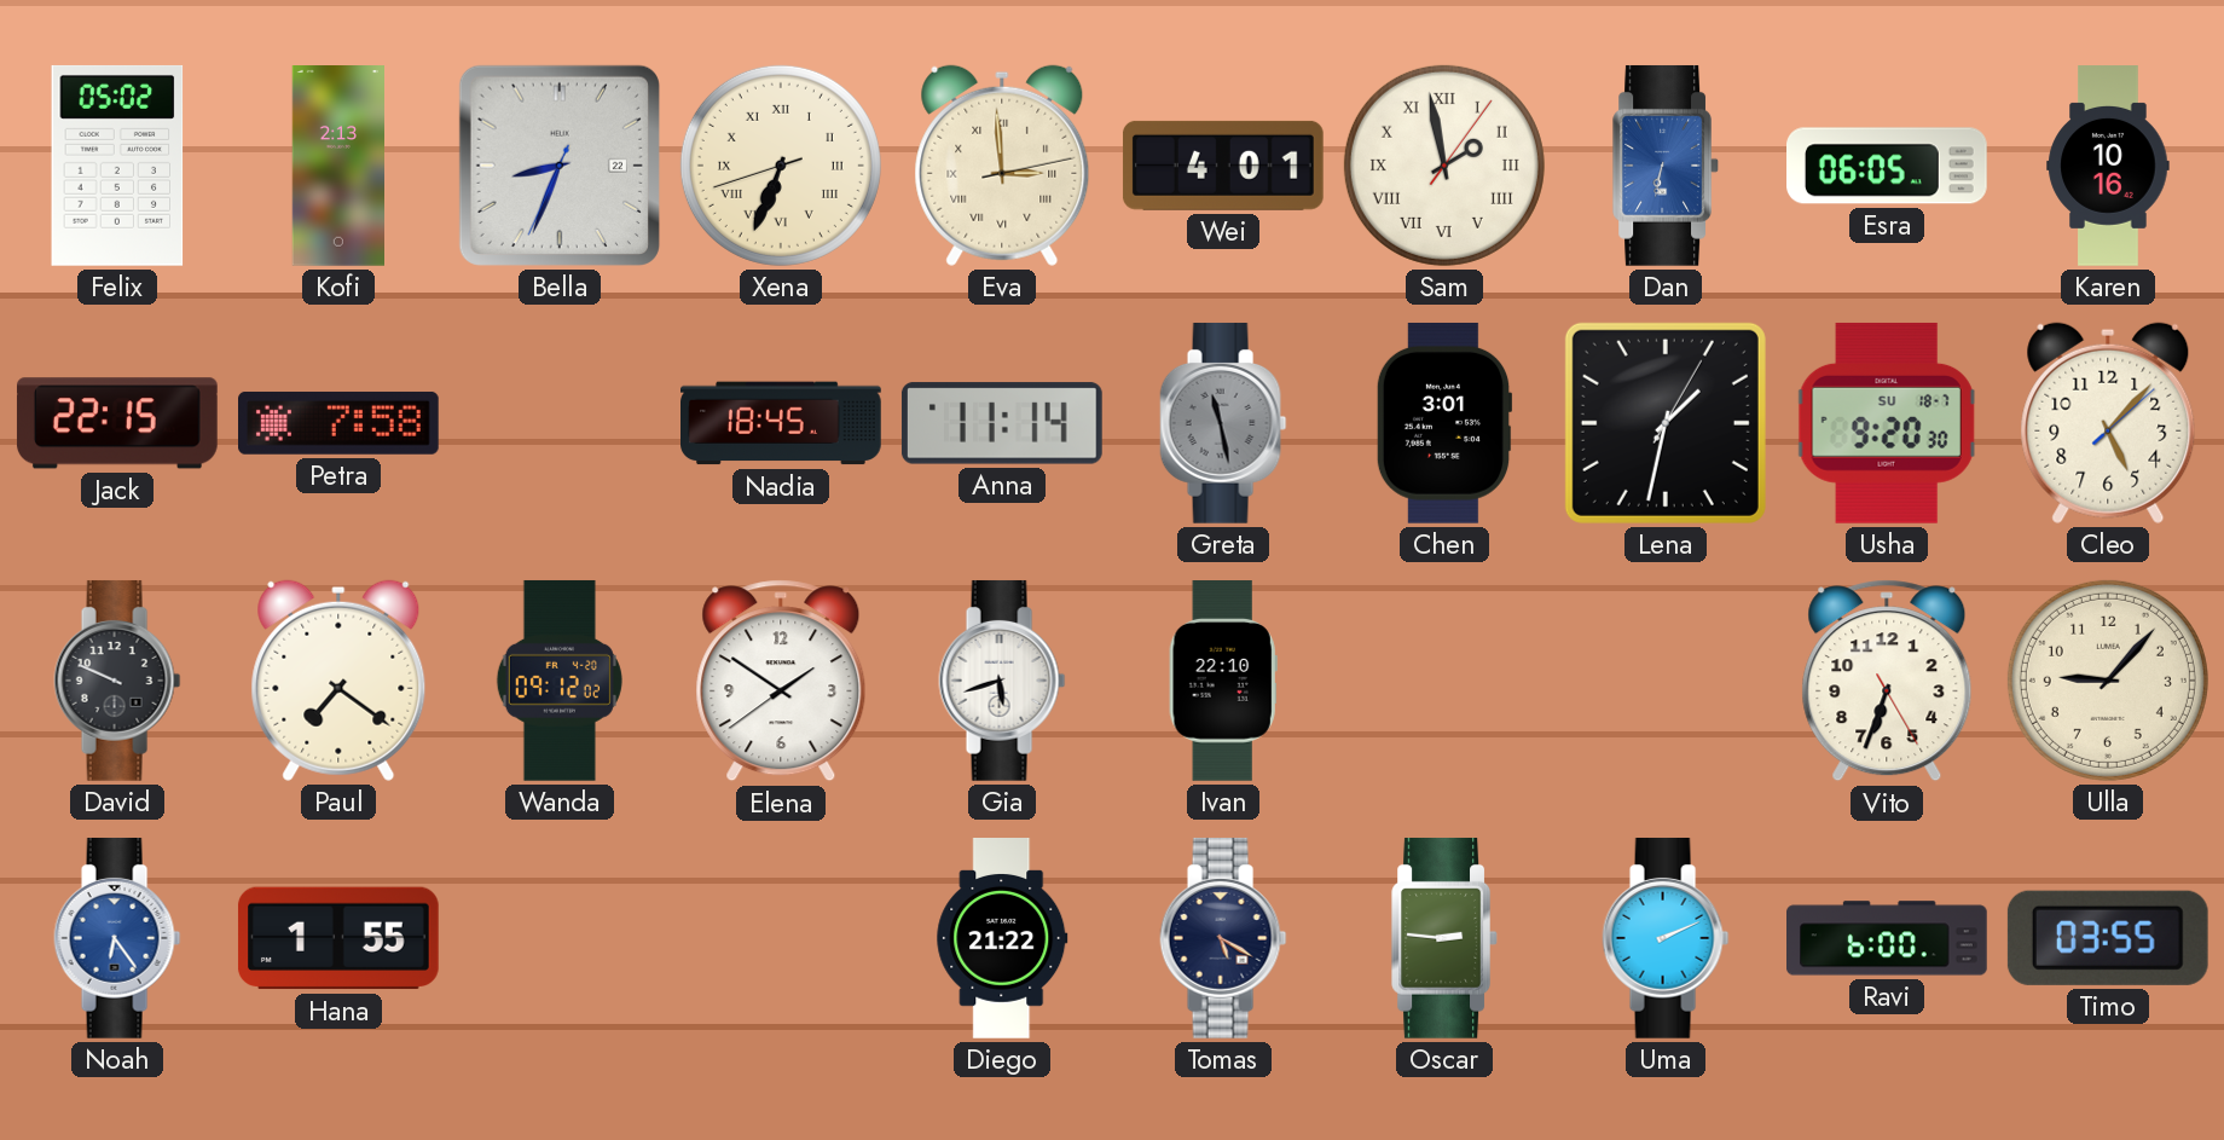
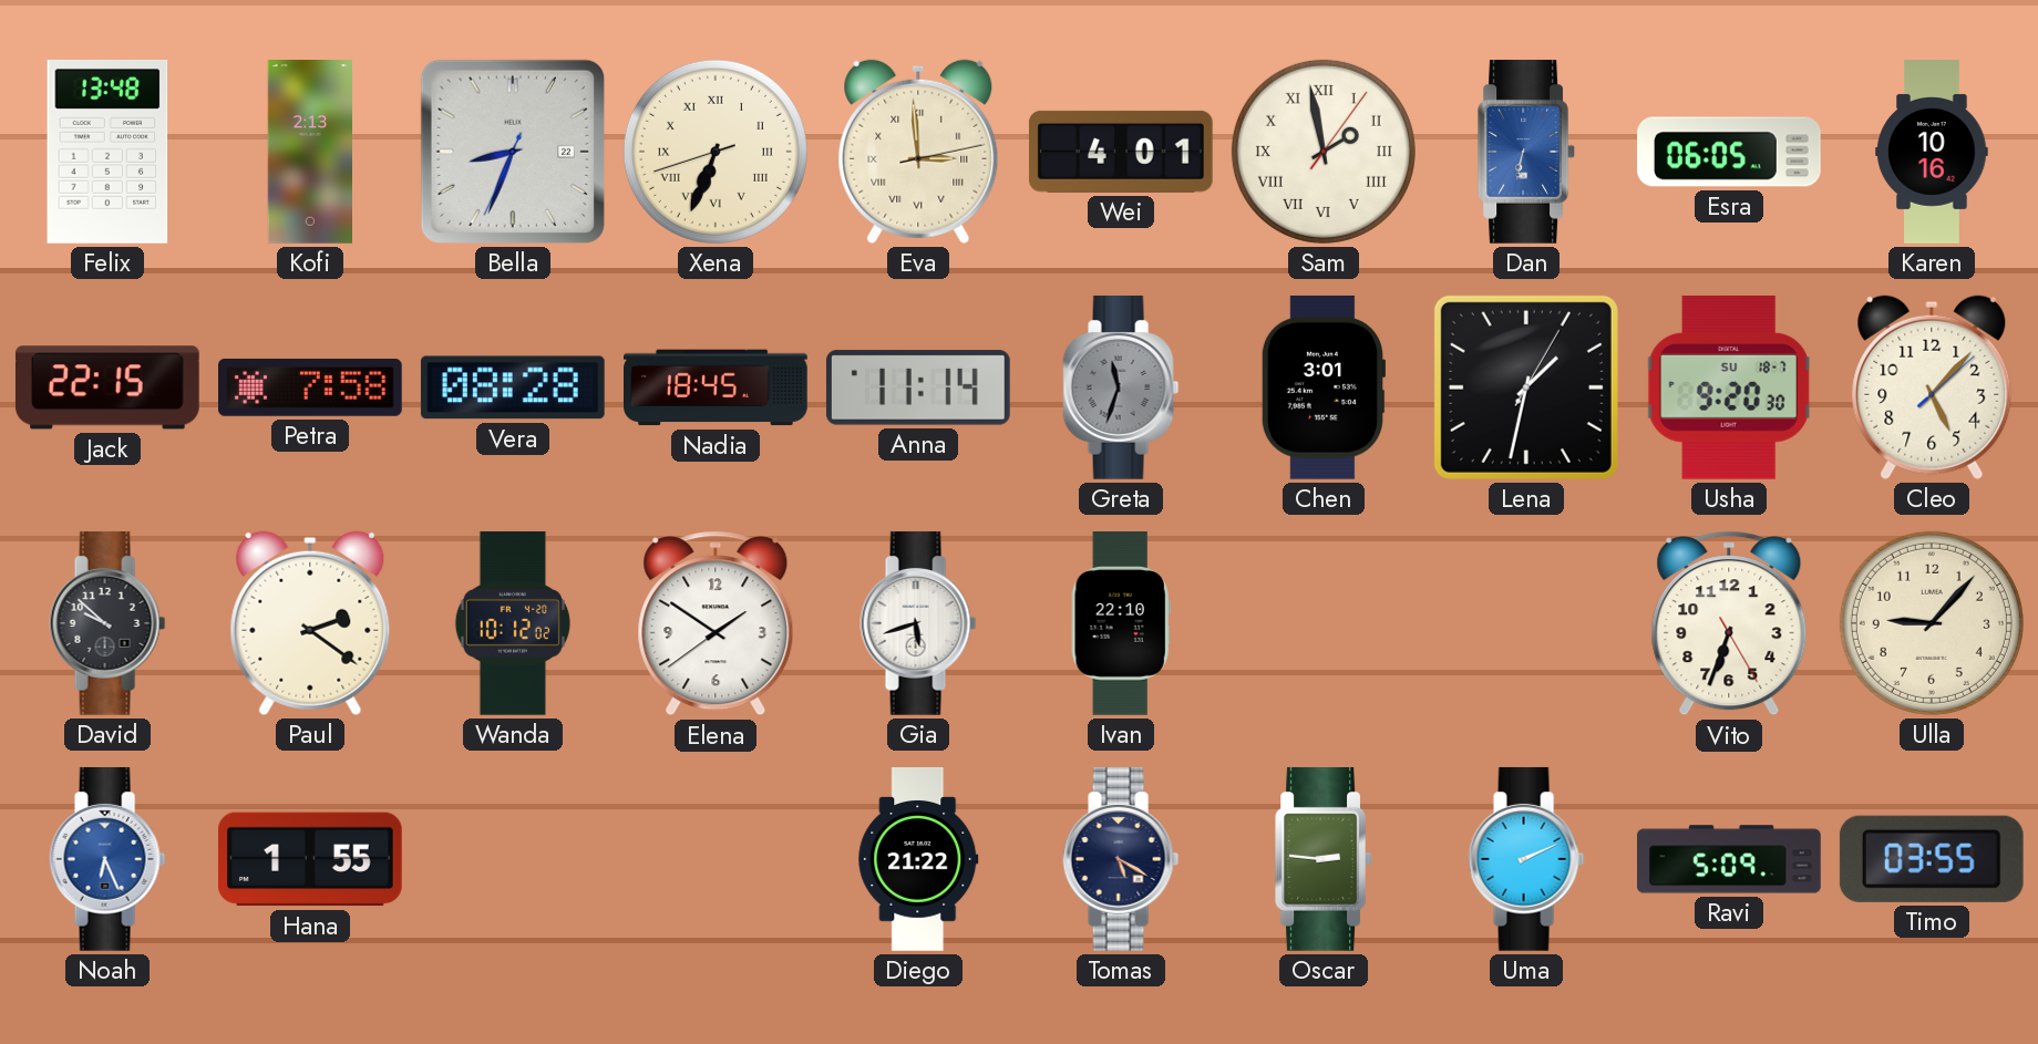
Felix: 05:02 -> 13:48
Vera: none -> 08:28
Greta: 11:28 -> 11:33
David: 9:49 -> 9:52
Paul: 7:21 -> 2:21
Wanda: 09:12 -> 10:12
Noah: 6:24 -> 6:26
Ravi: 6:00 -> 5:09
